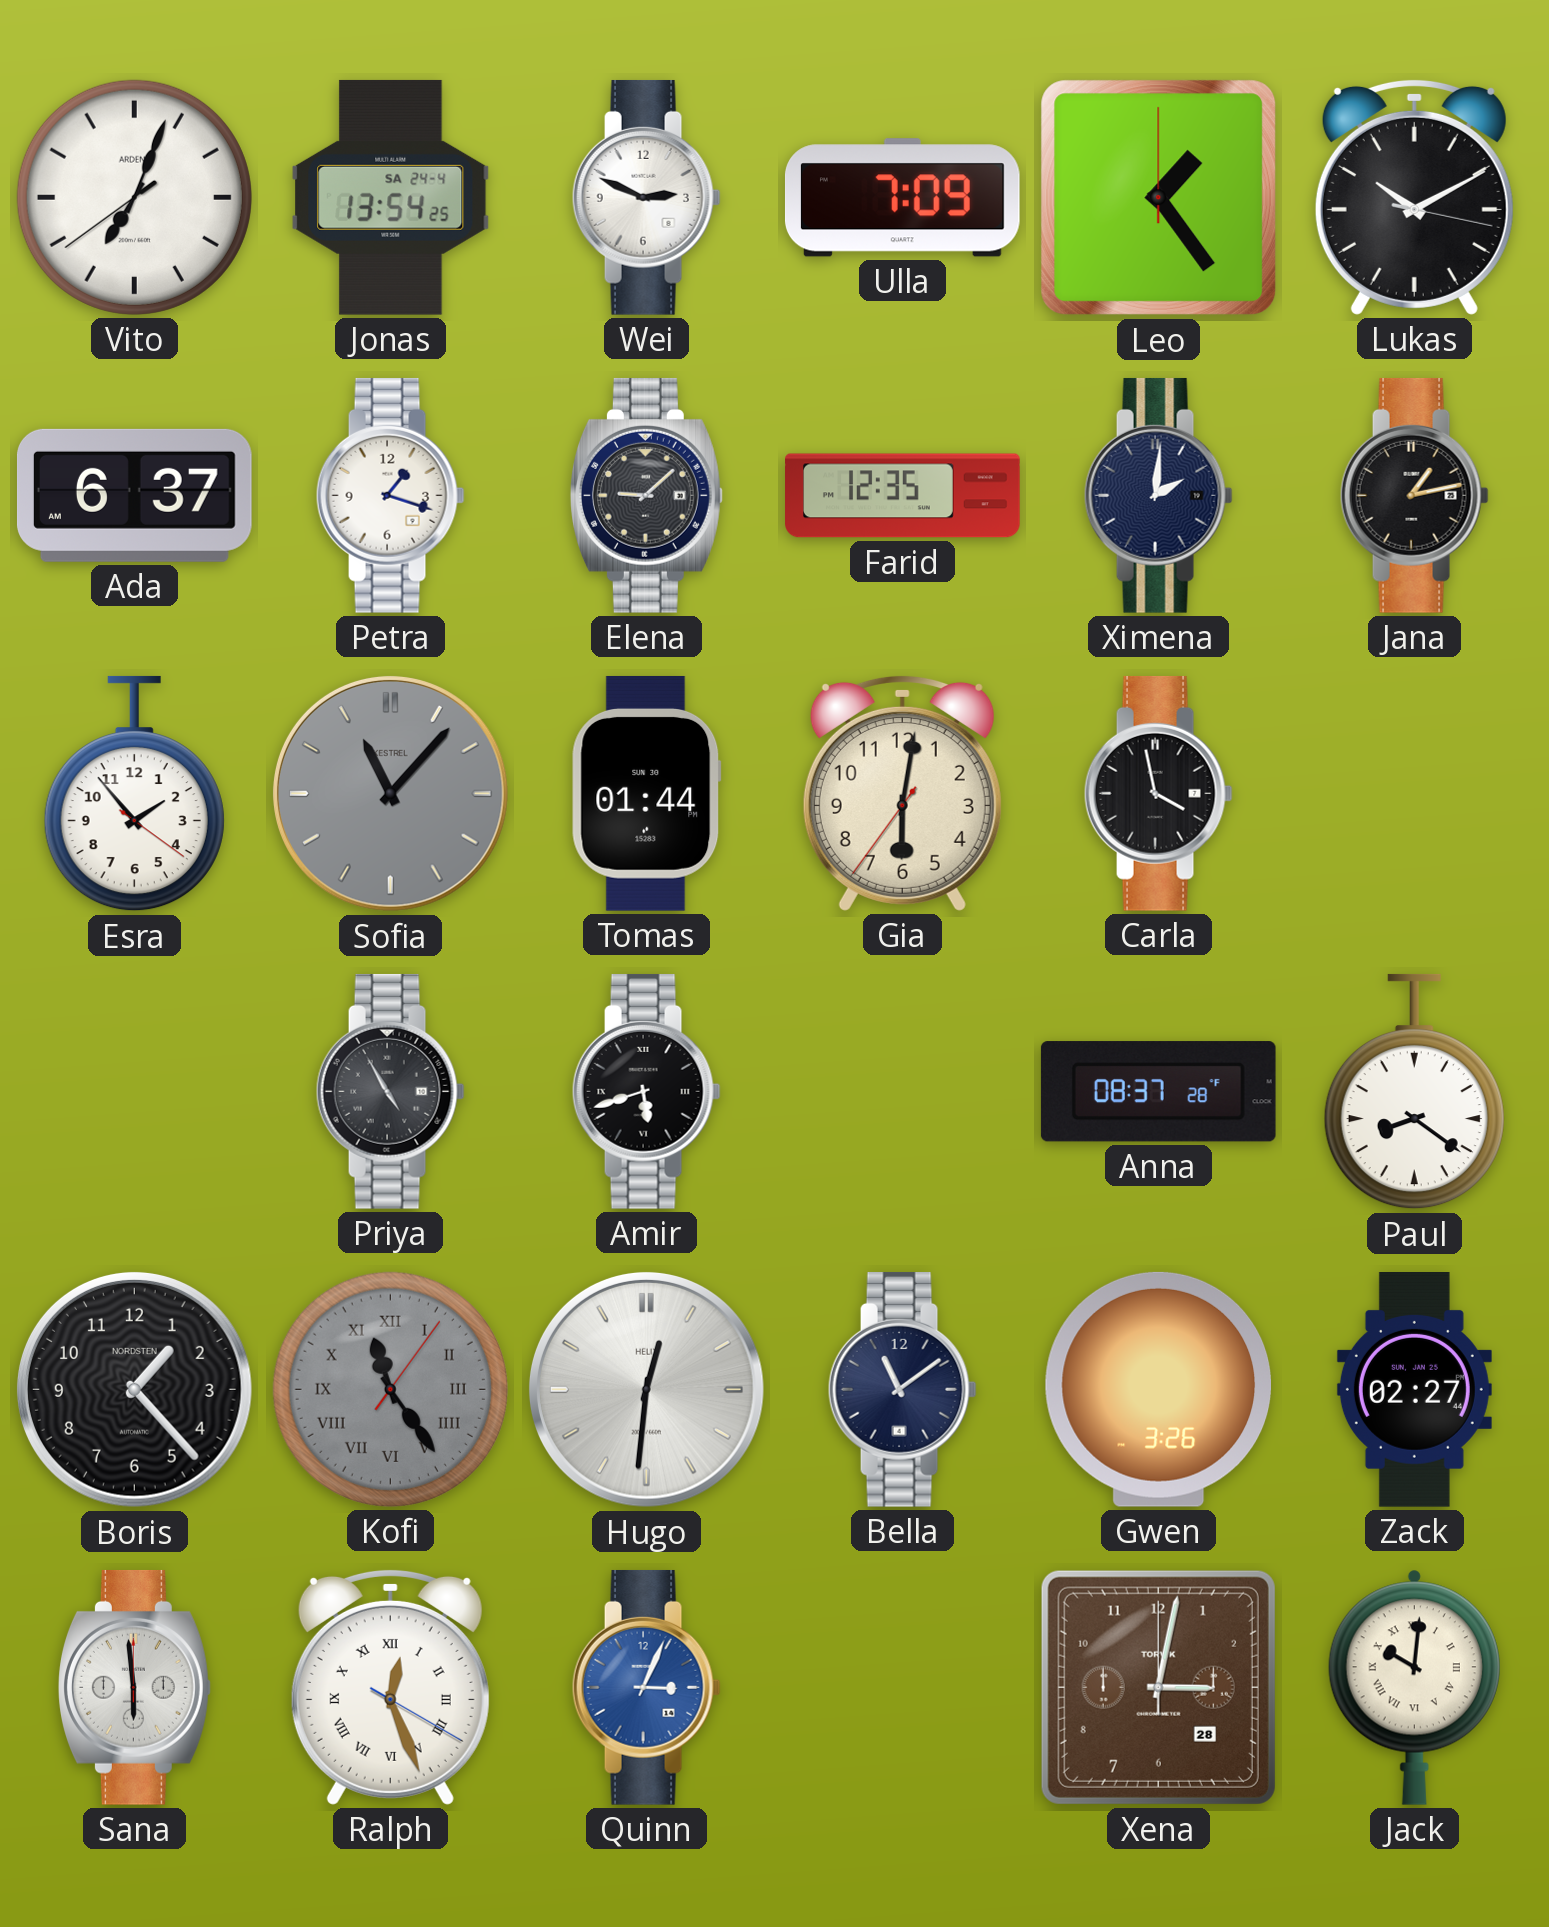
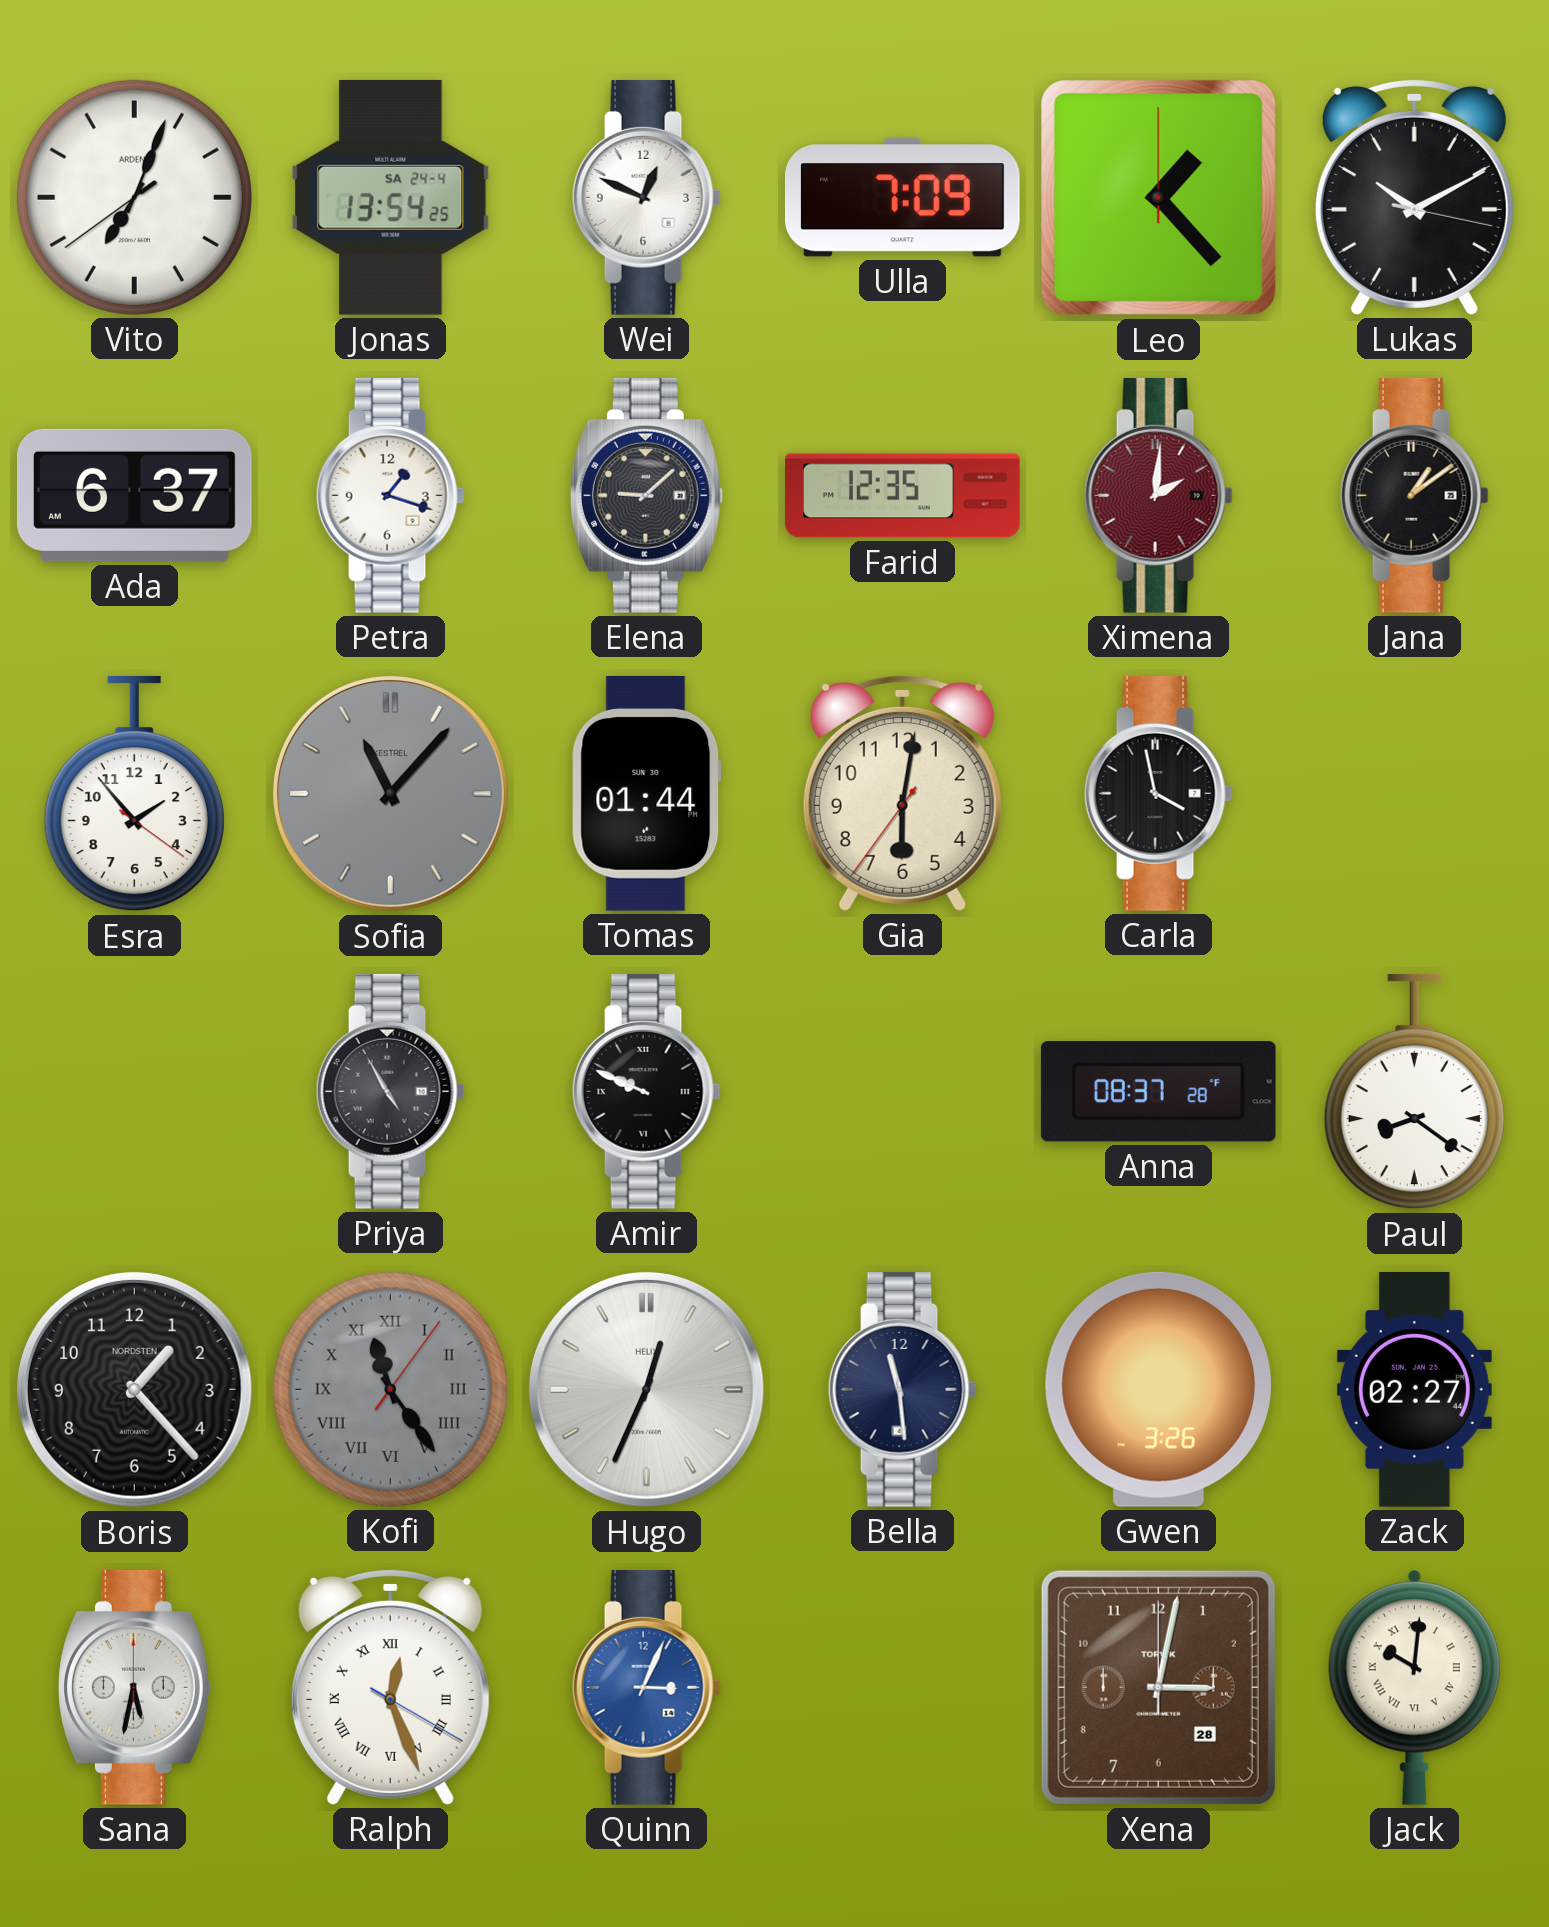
Wei: 2:49 -> 12:49
Leo: 1:24 -> 1:23
Ximena dial: navy -> burgundy
Jana: 1:13 -> 1:09
Amir: 5:42 -> 9:49
Hugo: 12:31 -> 12:34
Bella: 11:09 -> 11:29
Sana: 5:59 -> 5:32
